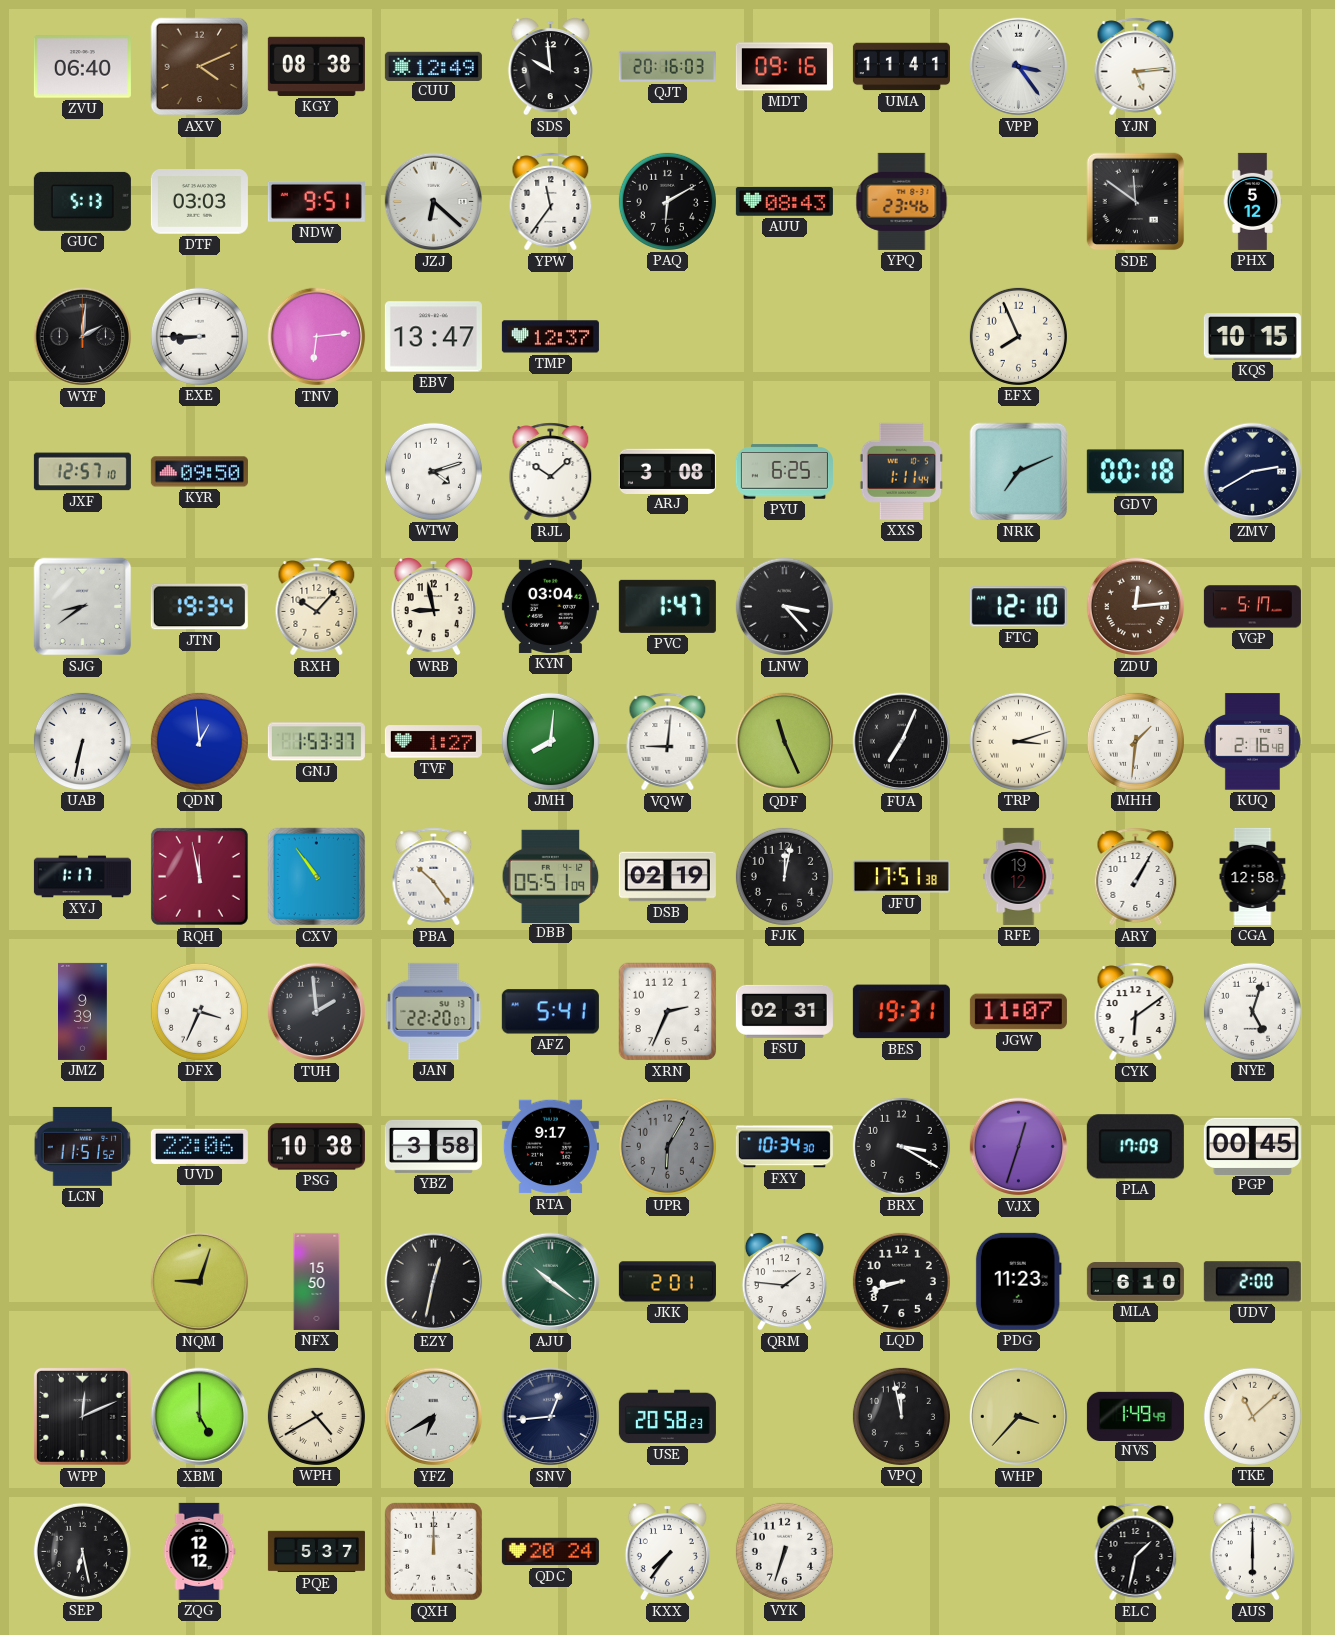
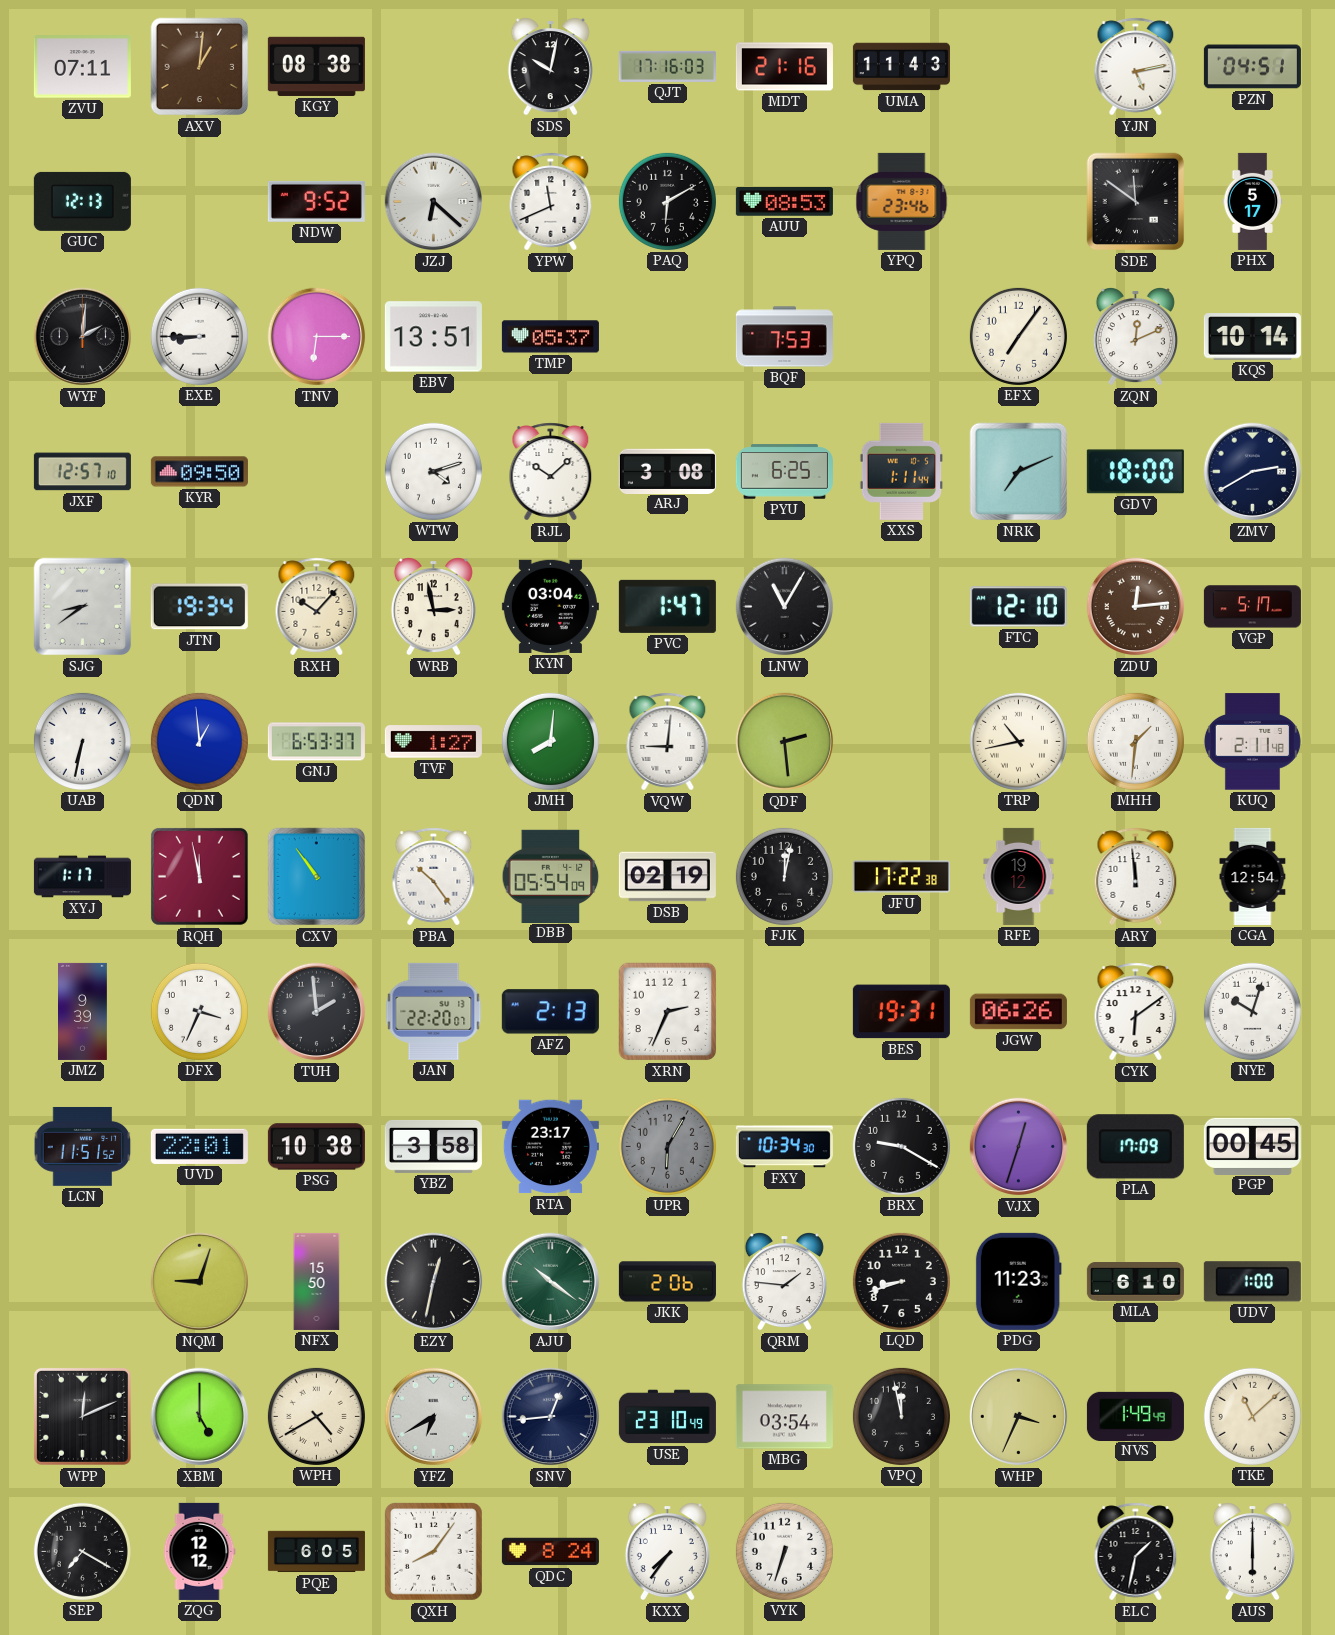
ZVU: 06:40 -> 07:11
AXV: 4:11 -> 1:01
CUU: 12:49 -> none
SDS: 9:59 -> 10:02
QJT: 20:16 -> 17:16
MDT: 09:16 -> 21:16
UMA: 11:41 -> 11:43
VPP: 3:24 -> none
YJN: 5:14 -> 5:13
PZN: none -> 04:51
GUC: 5:13 -> 12:13
DTF: 03:03 -> none
NDW: 9:51 -> 9:52
YPW: 11:36 -> 11:41
AUU: 08:43 -> 08:53
PHX: 5:12 -> 5:17
TNV: 6:14 -> 6:15
EBV: 13:47 -> 13:51
TMP: 12:37 -> 05:37
BQF: none -> 7:53
EFX: 7:56 -> 7:06
ZQN: none -> 12:11
KQS: 10:15 -> 10:14
GDV: 00:18 -> 18:00
WRB: 8:58 -> 2:58
LNW: 3:23 -> 11:05
GNJ: 1:53 -> 6:53
QDF: 11:26 -> 2:29
FUA: 7:04 -> none
TRP: 3:12 -> 10:43
KUQ: 2:16 -> 2:11
DBB: 05:51 -> 05:54
JFU: 17:51 -> 17:22
ARY: 1:05 -> 11:59
CGA: 12:58 -> 12:54
AFZ: 5:41 -> 2:13
FSU: 02:31 -> none
JGW: 11:07 -> 06:26
NYE: 5:03 -> 10:03
UVD: 22:06 -> 22:01
RTA: 9:17 -> 23:17
BRX: 3:20 -> 9:20
JKK: 2:01 -> 2:06
UDV: 2:00 -> 1:00
USE: 20:58 -> 23:10
MBG: none -> 03:54
WHP: 3:37 -> 3:34
SEP: 6:28 -> 7:20
PQE: 5:37 -> 6:05
QXH: 12:00 -> 8:06
QDC: 20:24 -> 8:24
